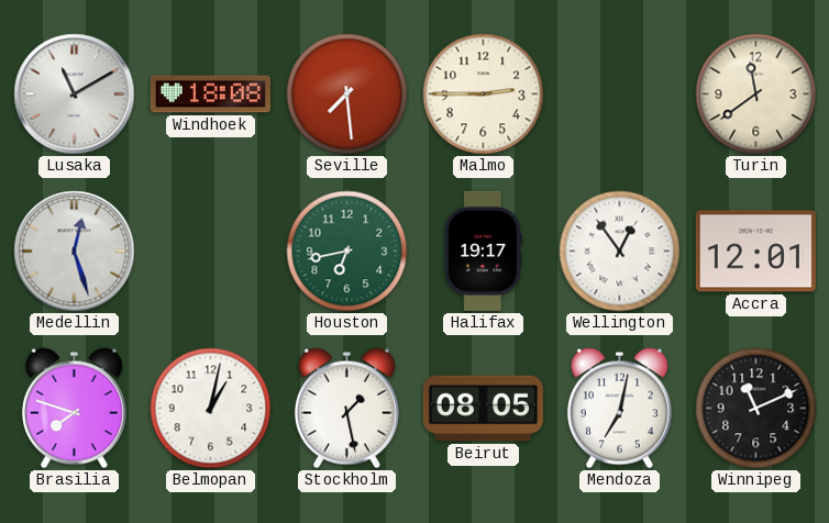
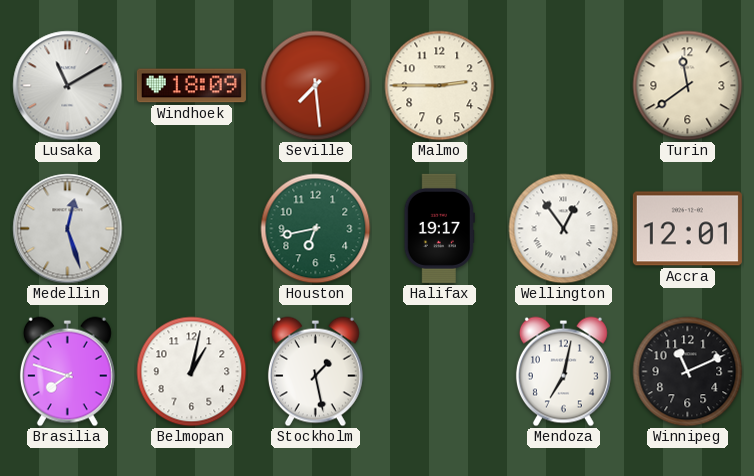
Windhoek: 18:08 -> 18:09
Beirut: 08:05 -> none
